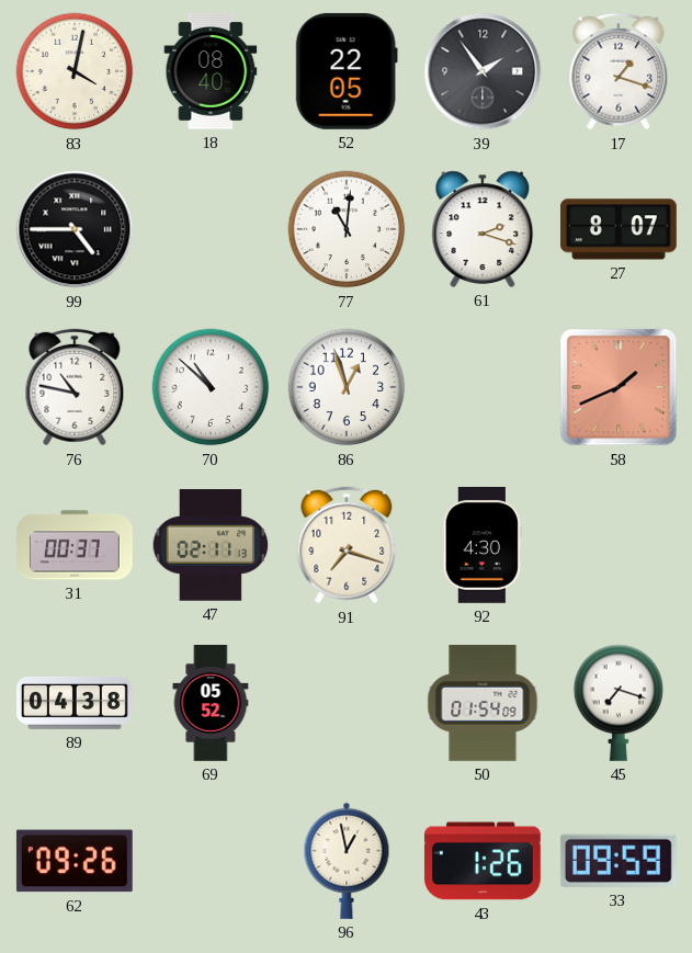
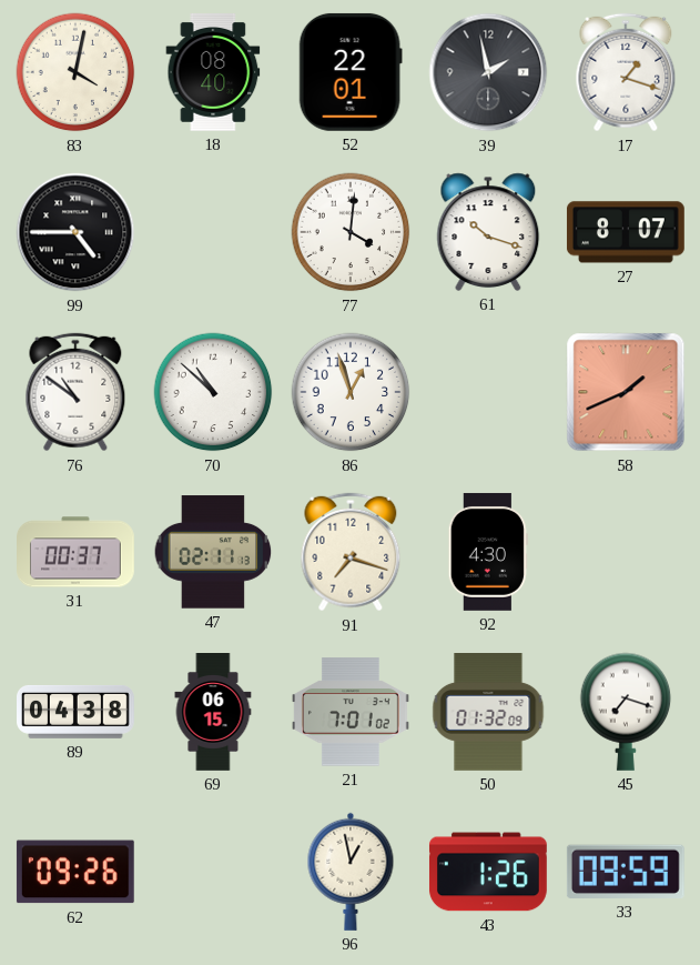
52: 22:05 -> 22:01
39: 1:54 -> 1:58
77: 11:01 -> 4:01
61: 2:18 -> 10:18
76: 10:47 -> 10:51
69: 05:52 -> 06:15
21: none -> 7:01
50: 01:54 -> 01:32
